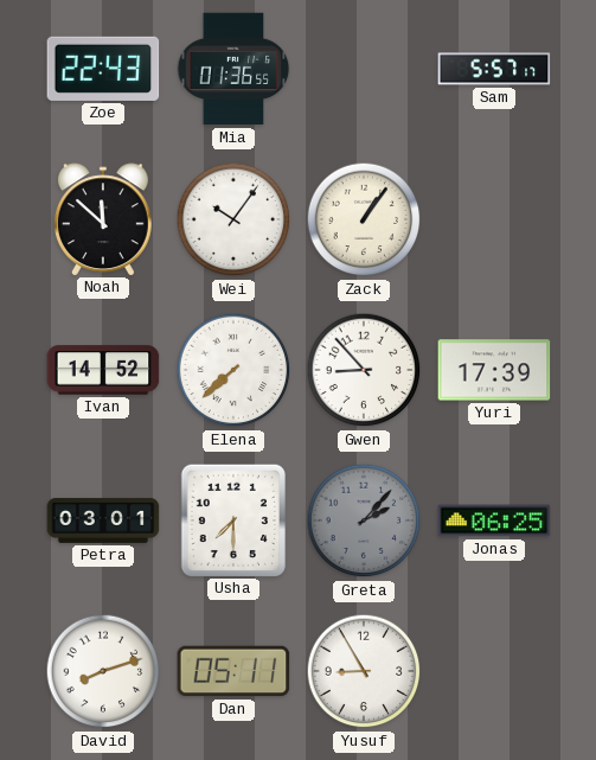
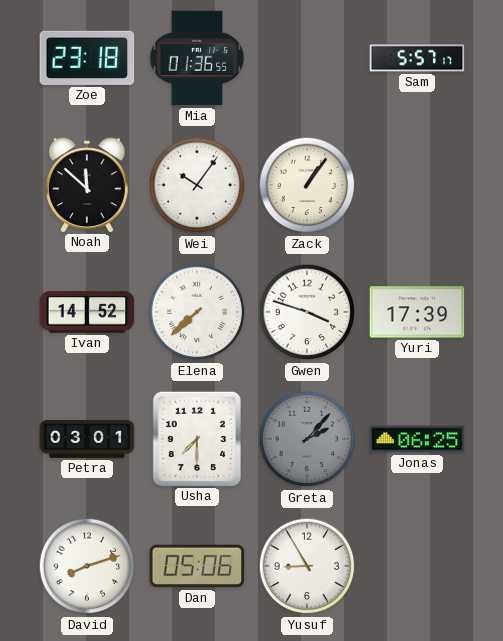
Zoe: 22:43 -> 23:18
Gwen: 8:53 -> 3:48
Dan: 05:11 -> 05:06
